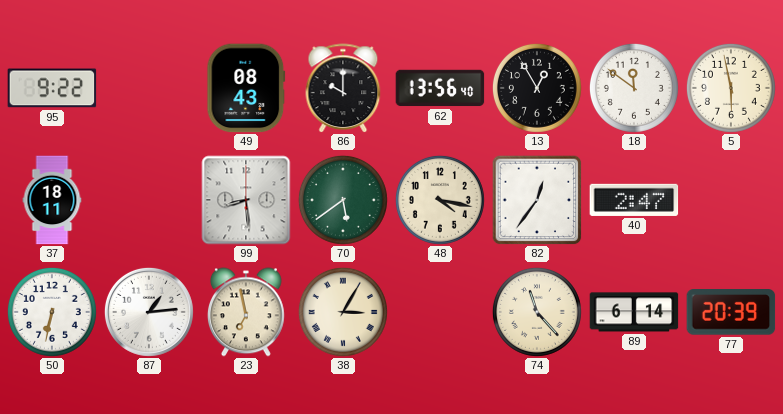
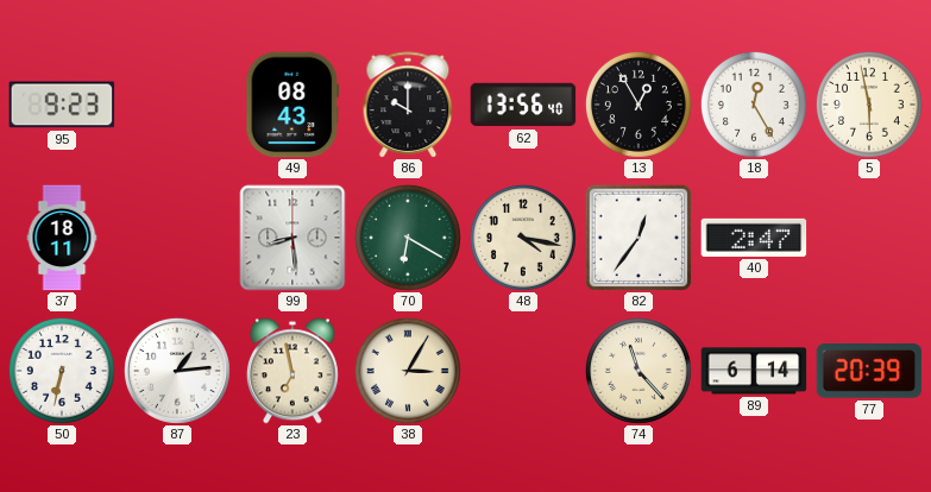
95: 9:22 -> 9:23
18: 11:51 -> 12:25
70: 5:39 -> 6:20
